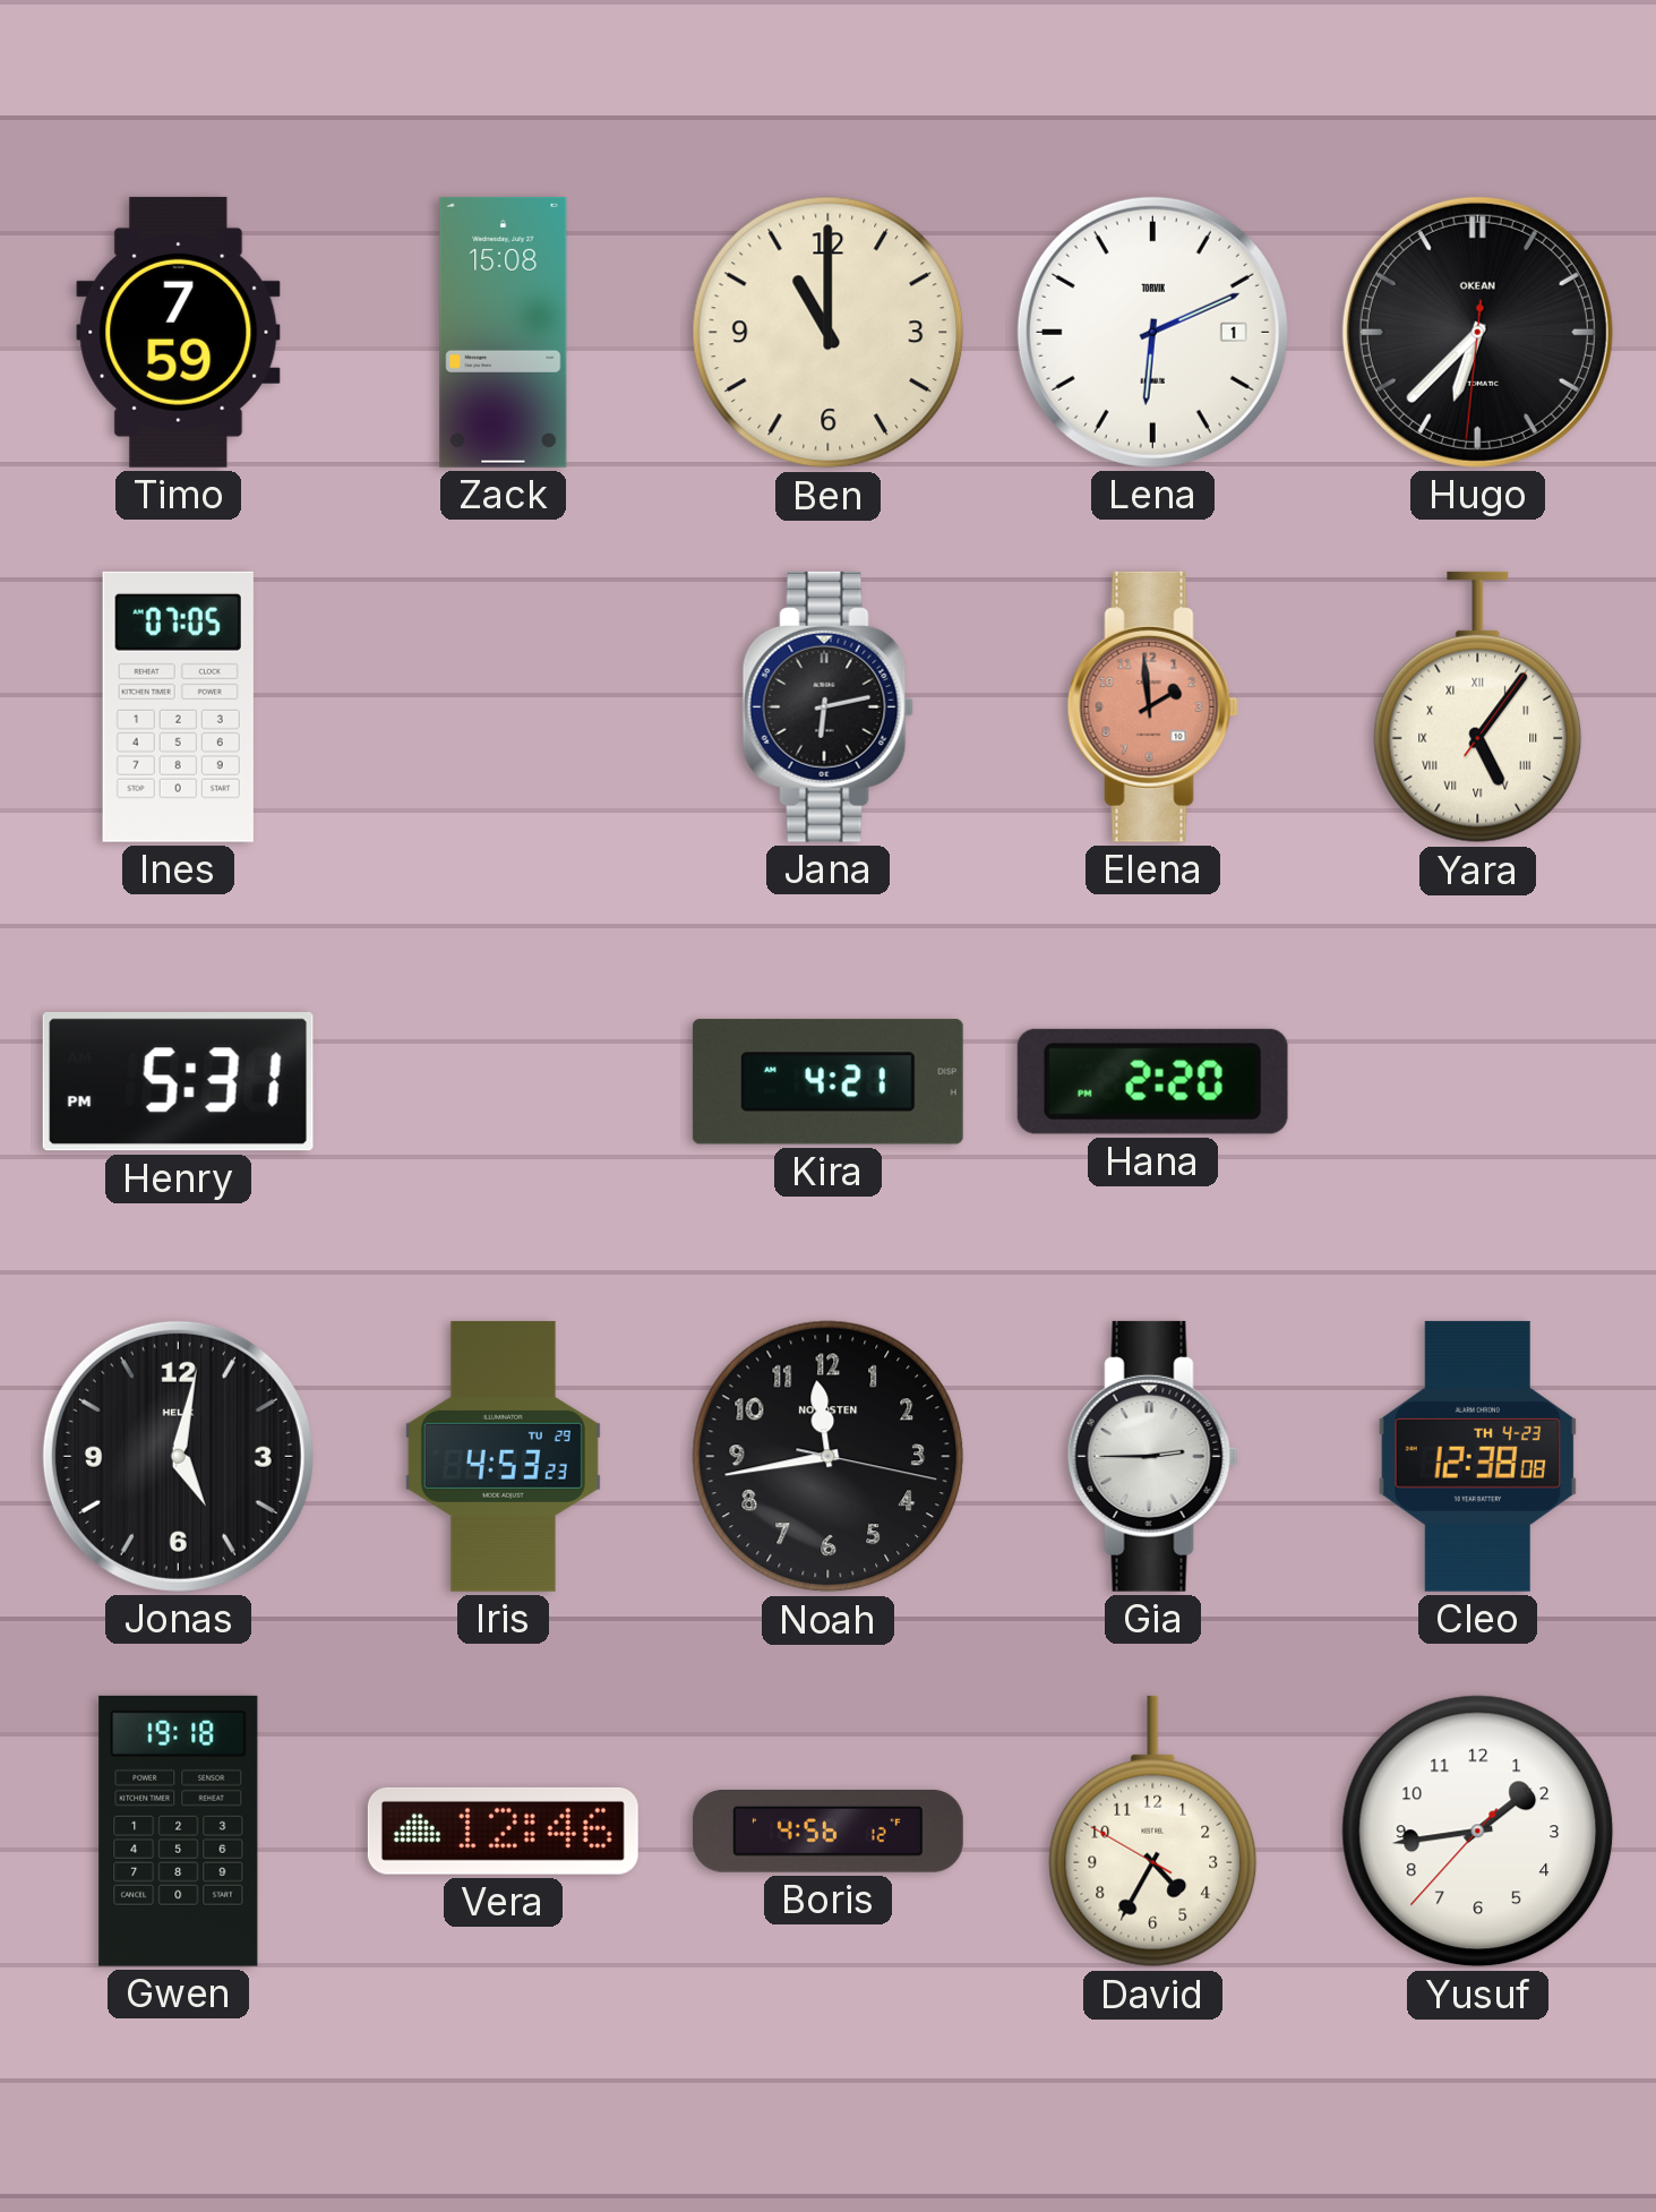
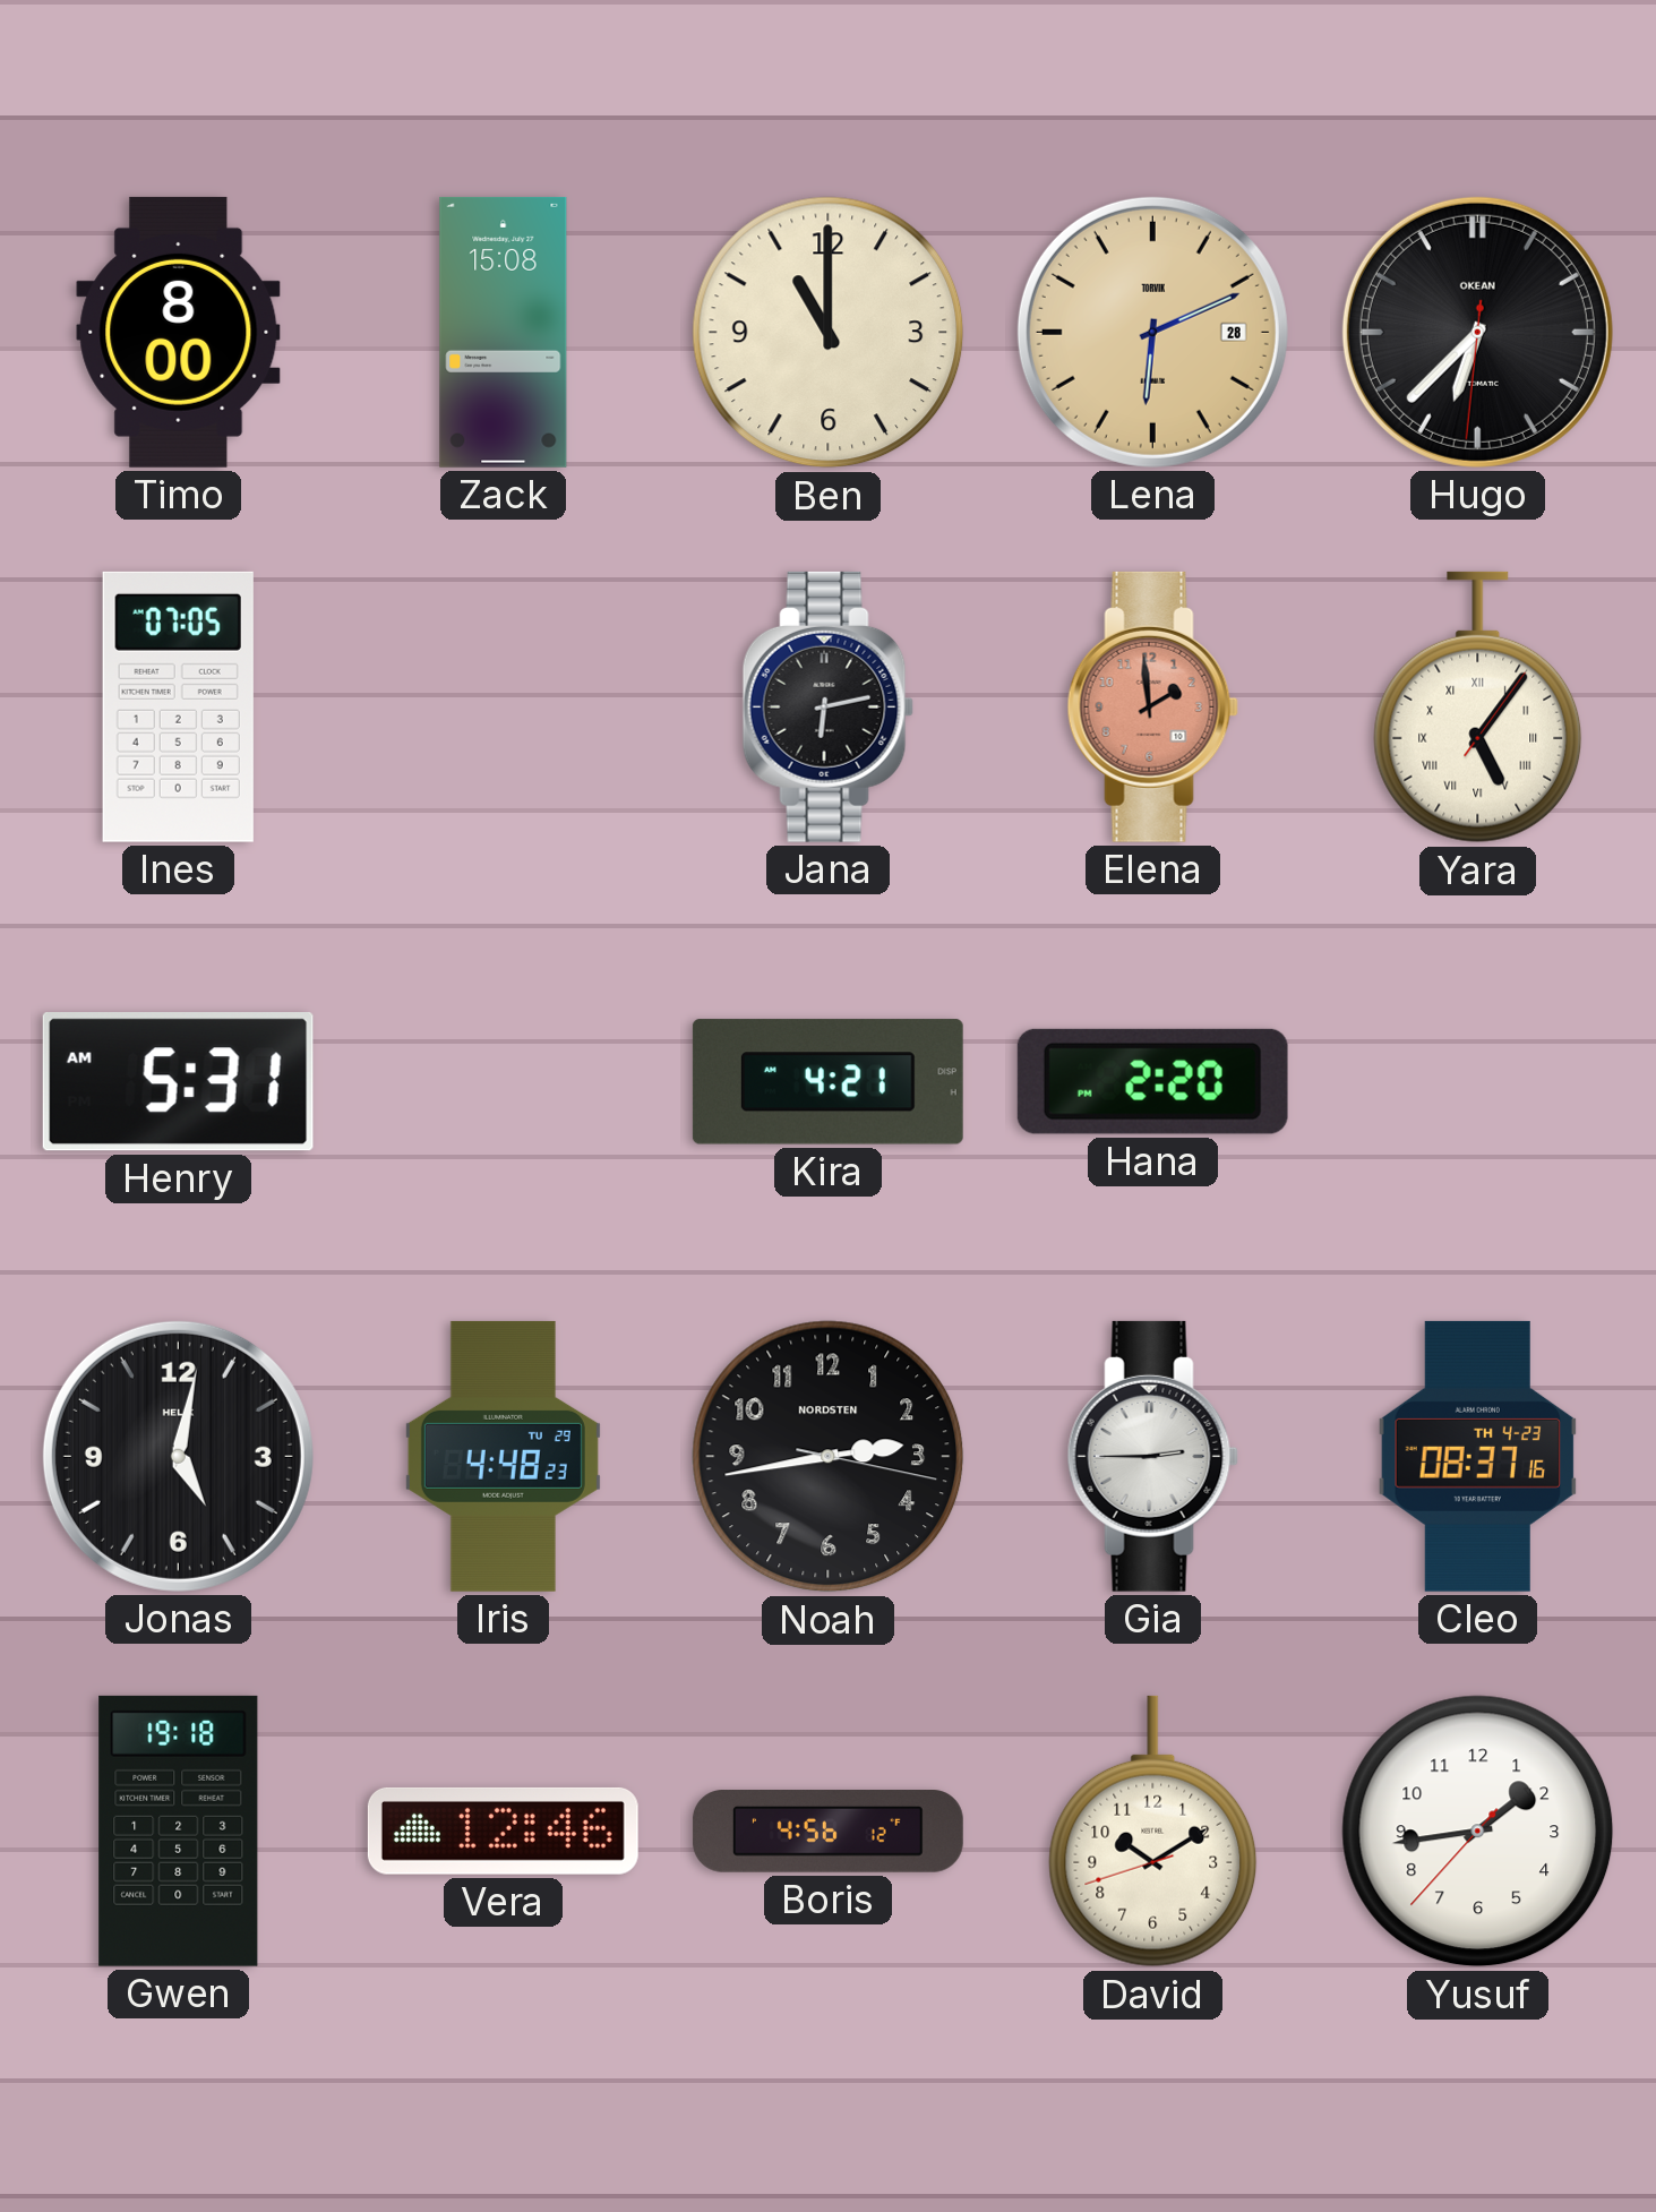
Timo: 7:59 -> 8:00
Lena date: 1 -> 28
Lena dial: white -> champagne
Henry: 5:31 PM -> 5:31 AM
Iris: 4:53 -> 4:48
Noah: 11:43 -> 2:43
Cleo: 12:38 -> 08:37
David: 4:34 -> 10:09
